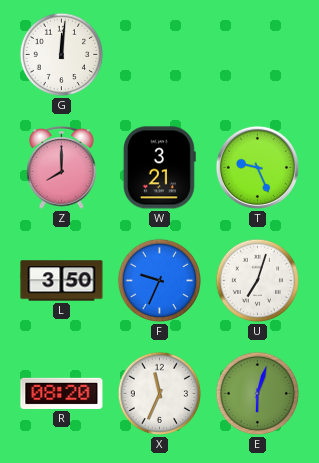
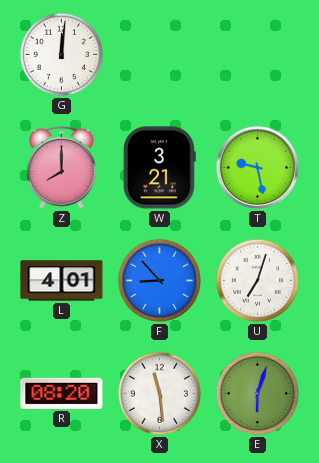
T: 9:26 -> 9:28
L: 3:50 -> 4:01
F: 9:34 -> 8:53
X: 11:34 -> 11:29
